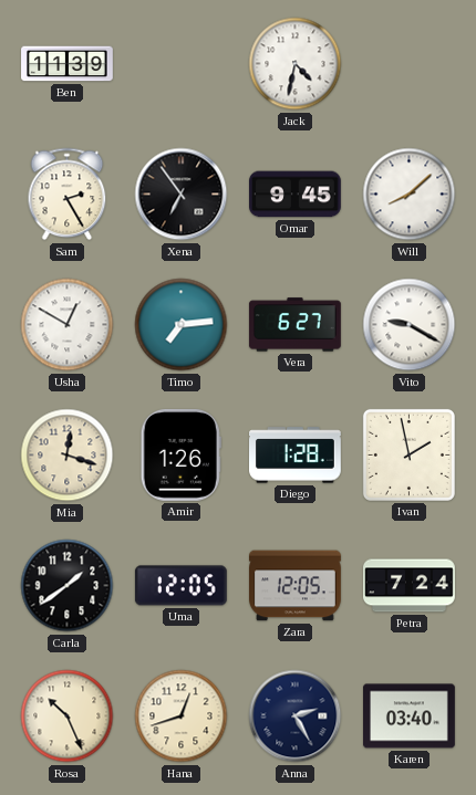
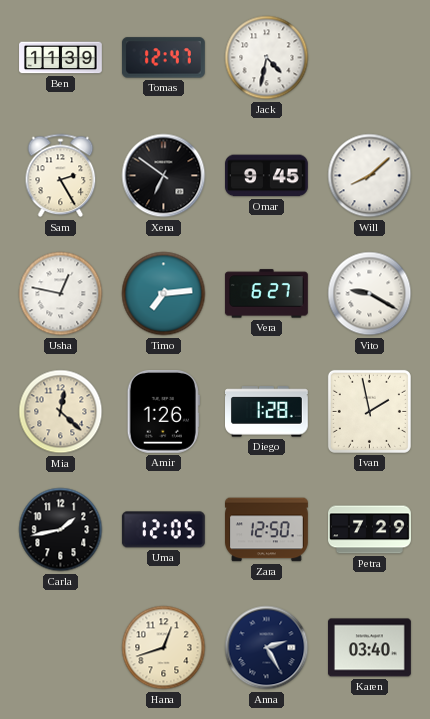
Tomas: none -> 12:47
Xena: 6:54 -> 6:51
Usha: 12:50 -> 12:47
Mia: 12:18 -> 12:22
Carla: 1:39 -> 1:43
Zara: 12:05 -> 12:50
Petra: 7:24 -> 7:29
Rosa: 10:26 -> none
